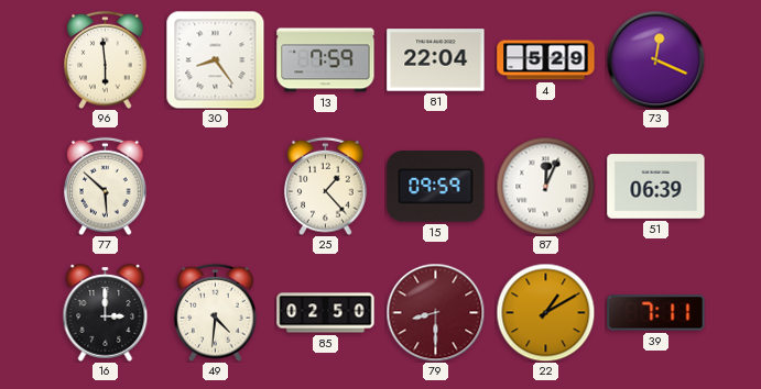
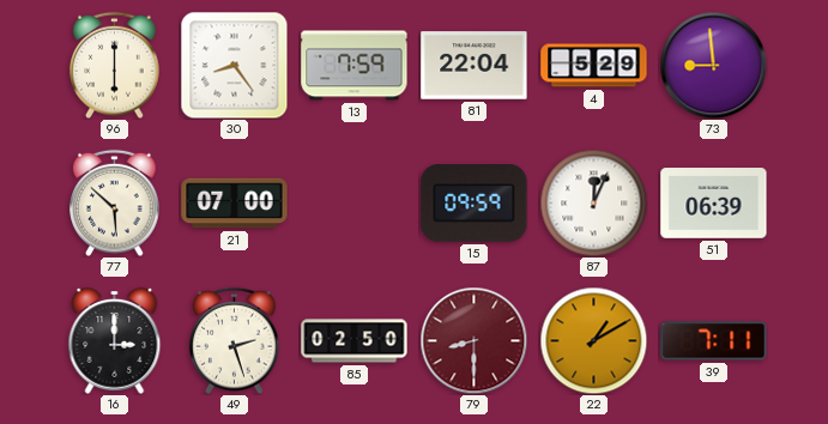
96: 5:59 -> 6:00
73: 12:19 -> 8:59
21: none -> 07:00
25: 1:23 -> none
49: 4:31 -> 2:27
